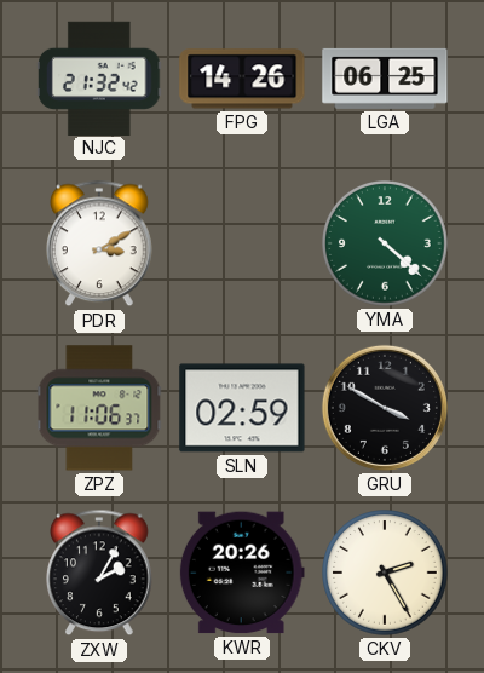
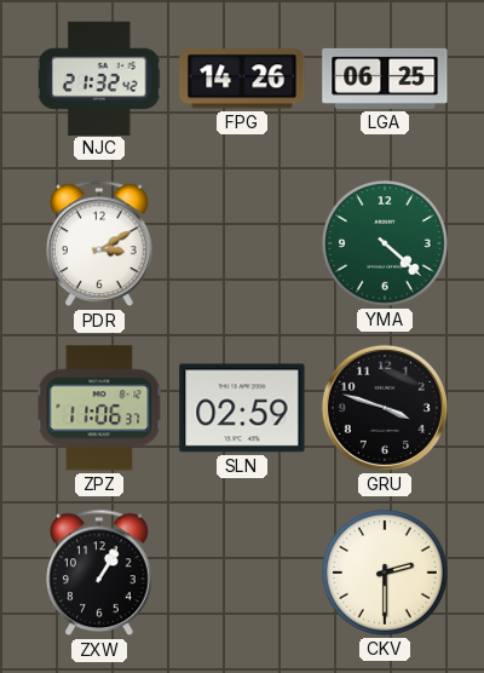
GRU: 3:50 -> 3:48
ZXW: 2:05 -> 1:05
KWR: 20:26 -> none
CKV: 2:25 -> 2:30
